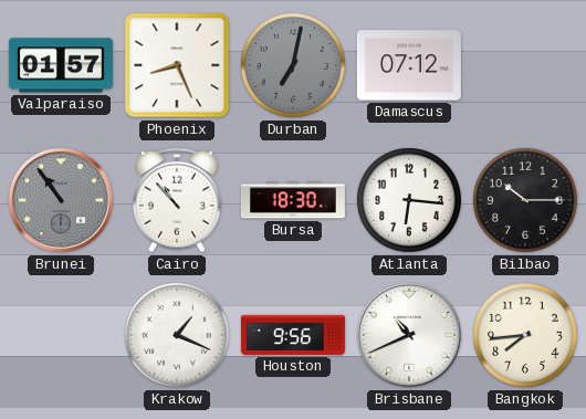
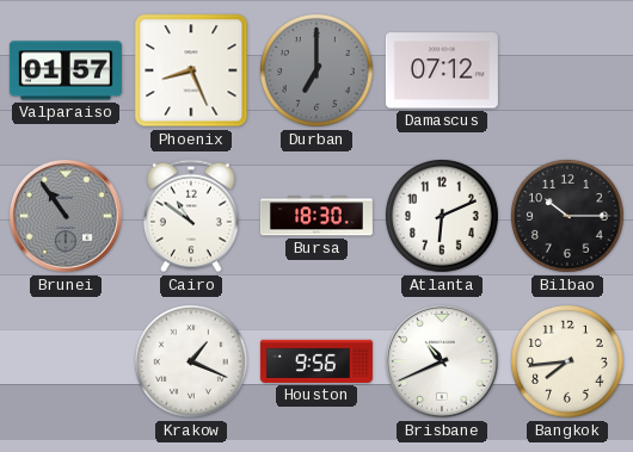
Durban: 7:02 -> 7:00
Cairo: 10:53 -> 10:51
Atlanta: 6:16 -> 6:11
